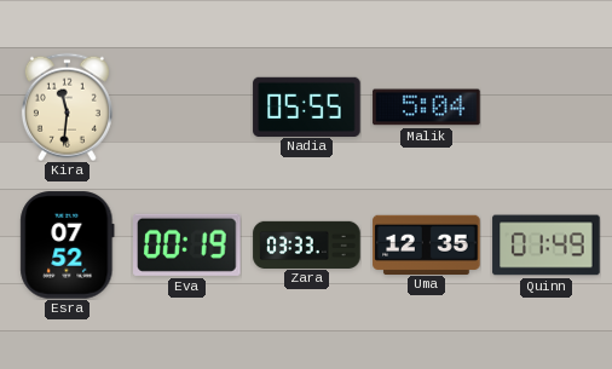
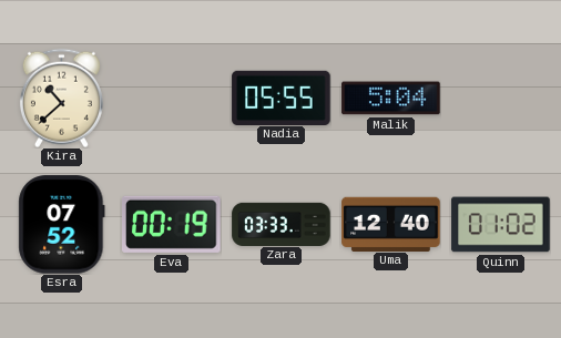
Kira: 11:31 -> 10:38
Uma: 12:35 -> 12:40
Quinn: 01:49 -> 01:02
